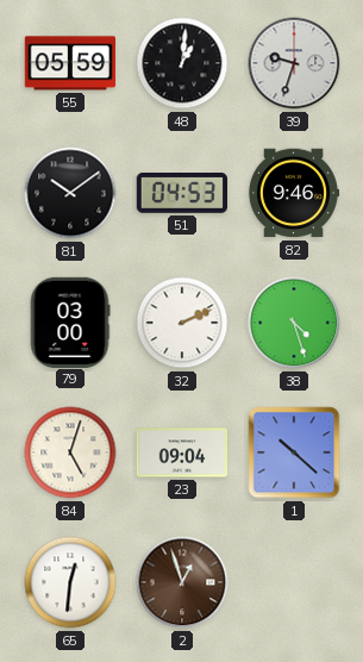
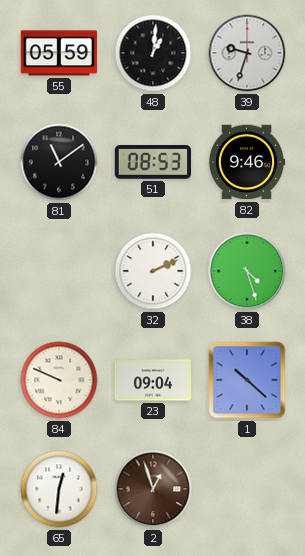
81: 10:09 -> 11:09
51: 04:53 -> 08:53
79: 03:00 -> none
84: 5:03 -> 9:49
